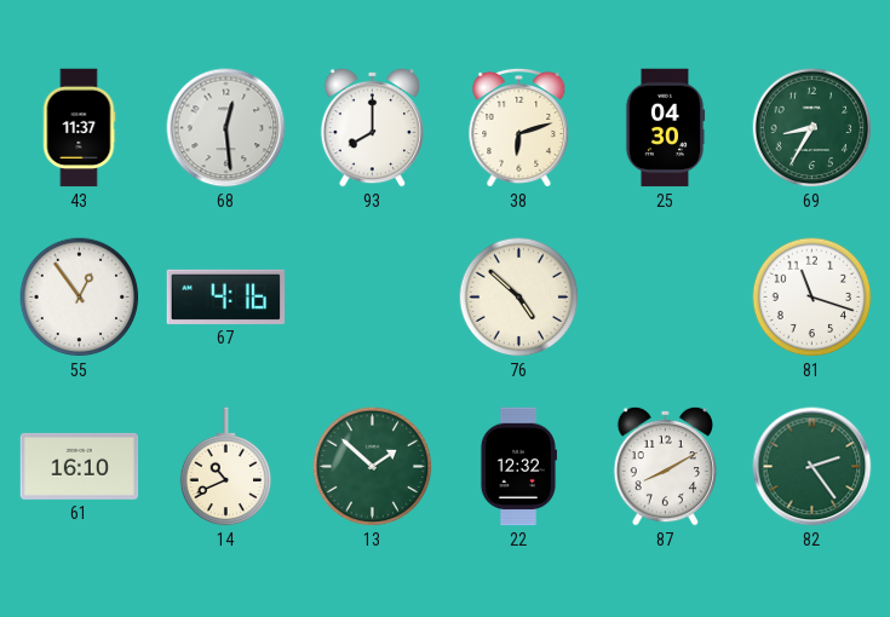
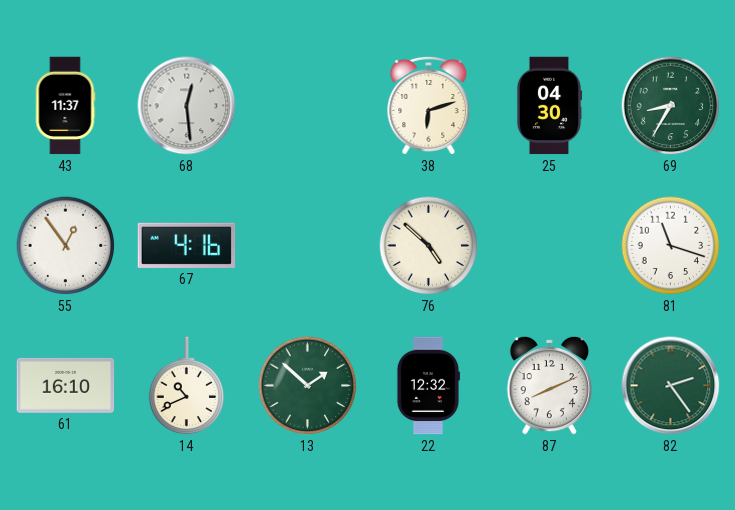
93: 8:00 -> none
87: 8:10 -> 8:11
